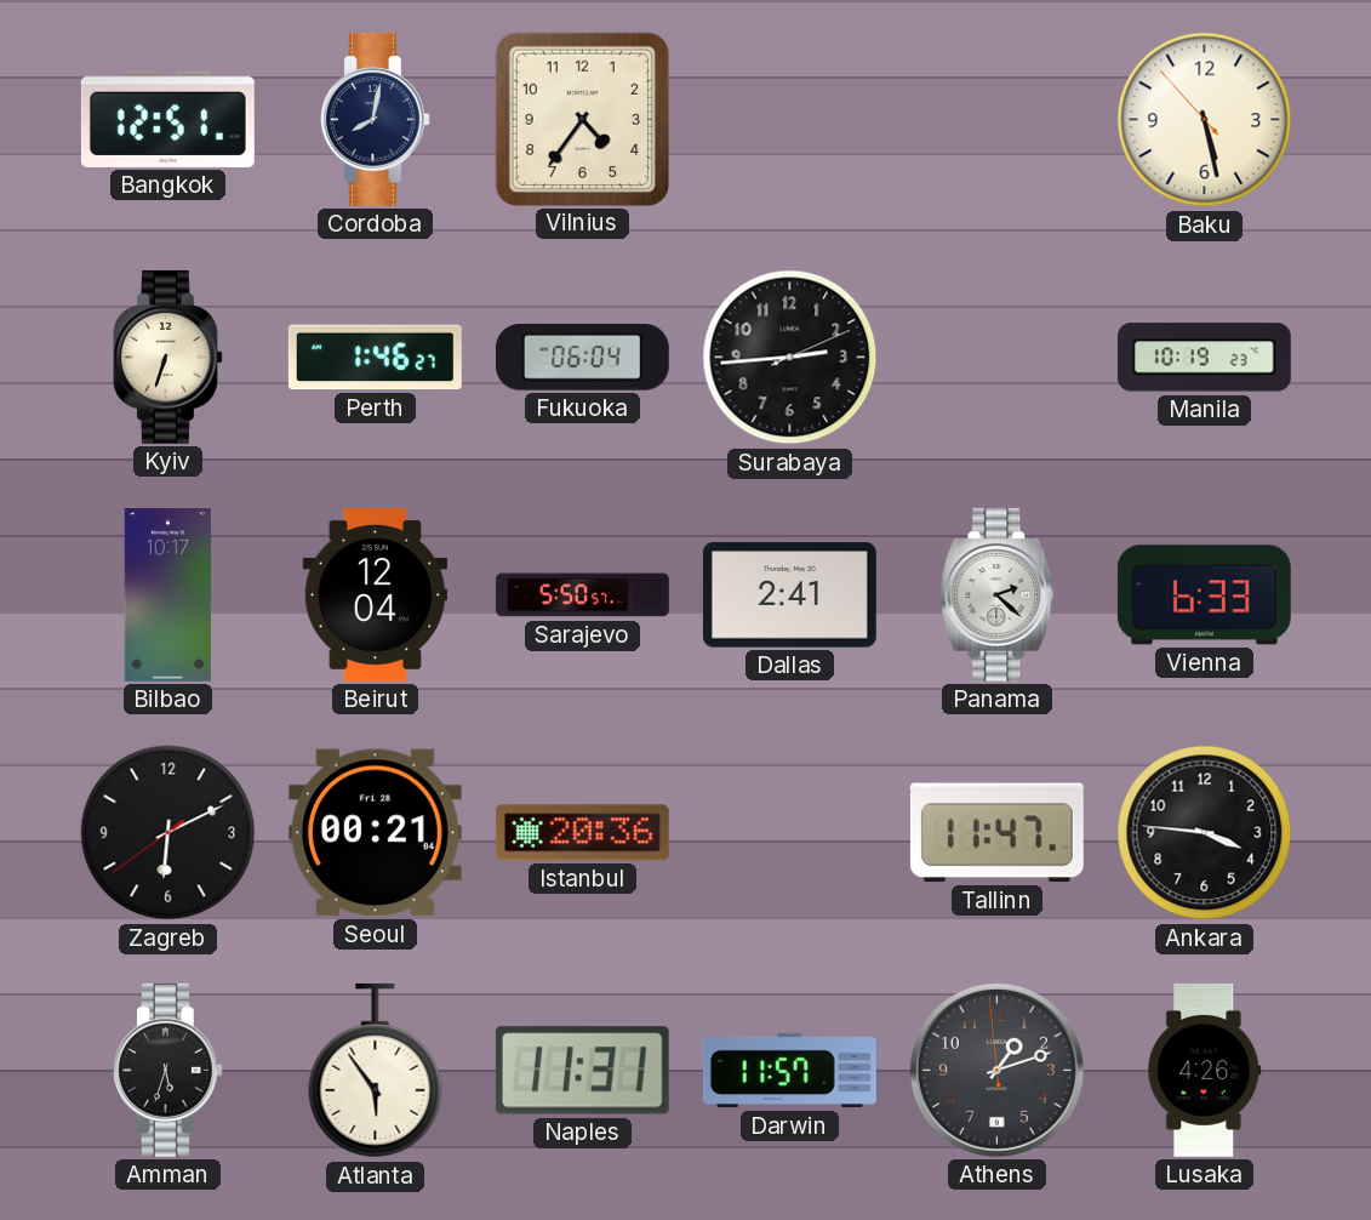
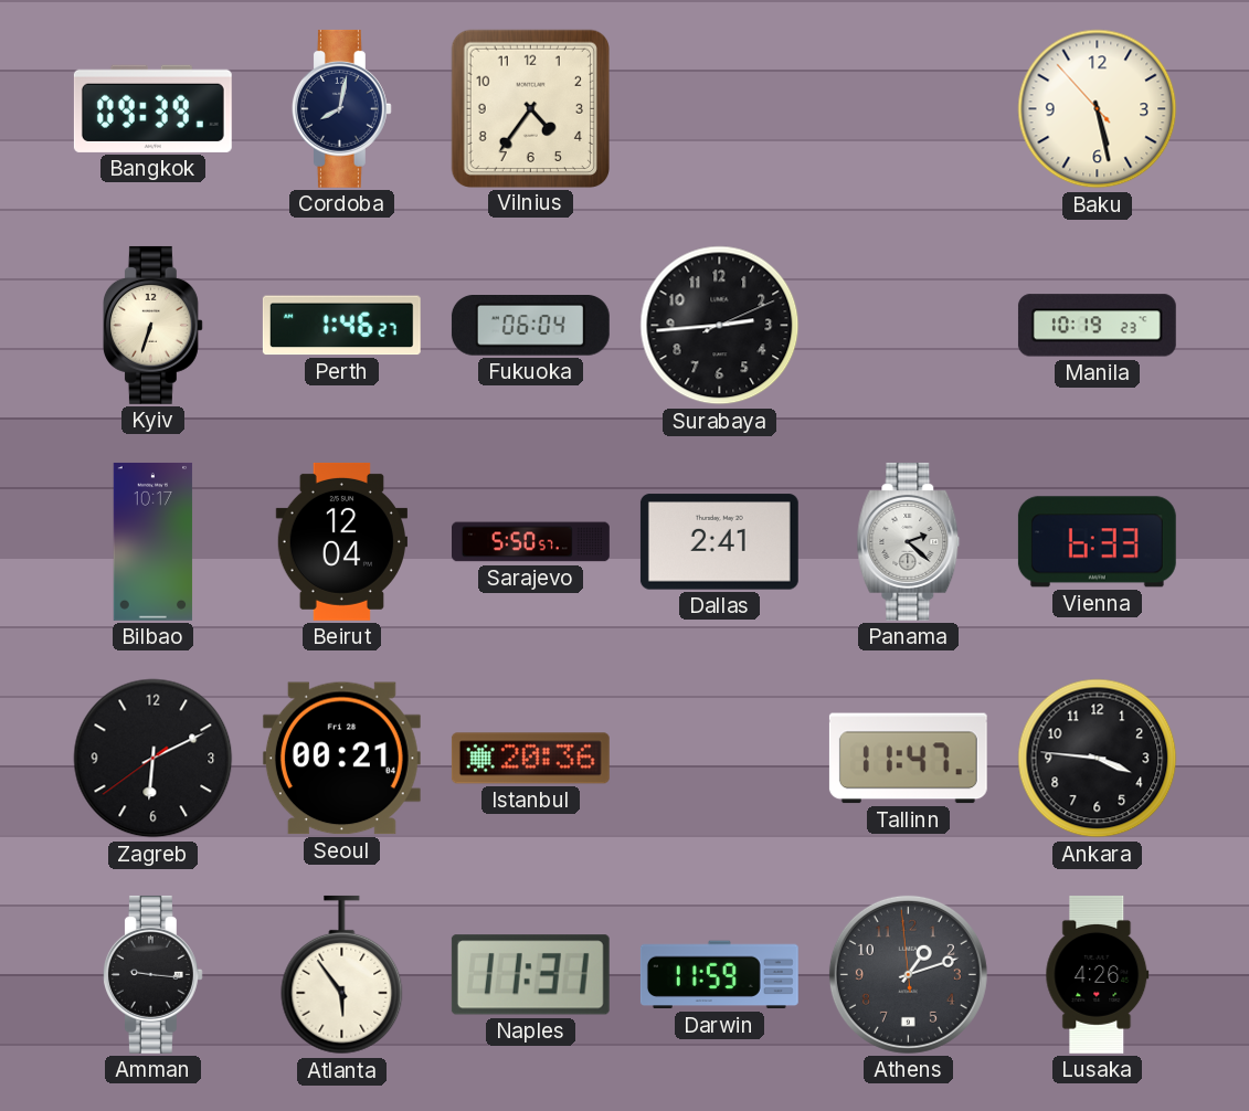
Bangkok: 12:51 -> 09:39
Amman: 5:33 -> 9:16
Darwin: 11:57 -> 11:59
